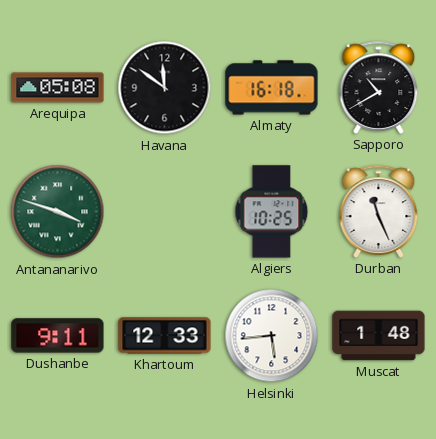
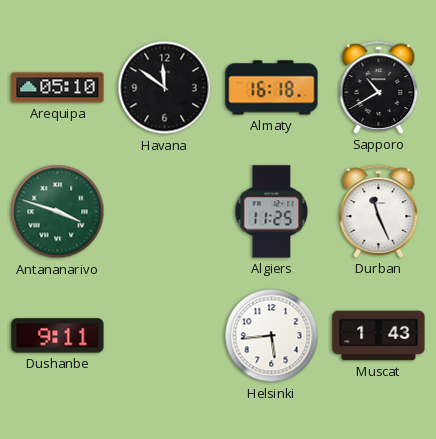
Arequipa: 05:08 -> 05:10
Algiers: 10:25 -> 11:25
Khartoum: 12:33 -> none
Muscat: 1:48 -> 1:43
